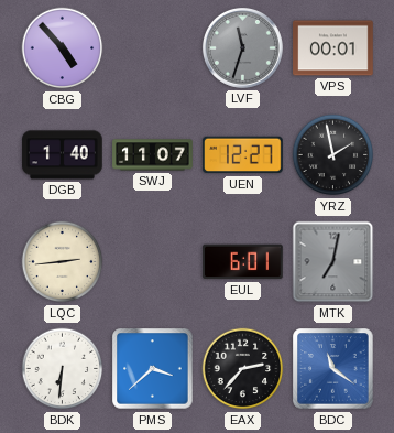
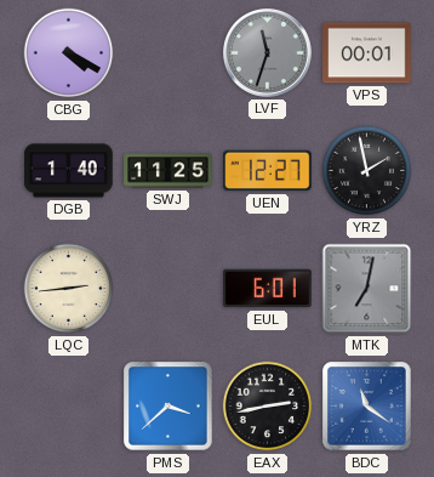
CBG: 4:53 -> 4:20
SWJ: 11:07 -> 11:25
BDK: 6:31 -> none
EAX: 2:37 -> 2:43
